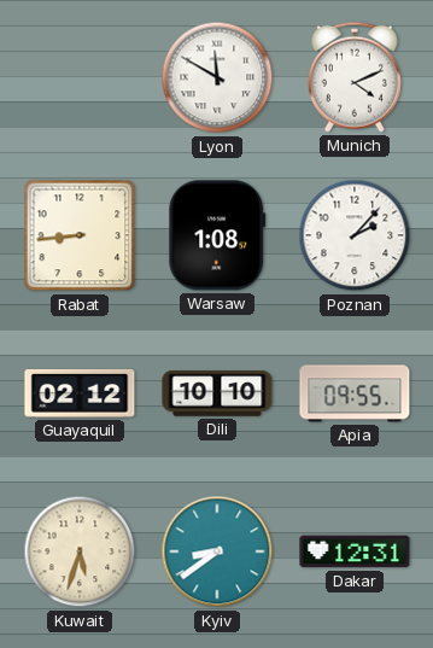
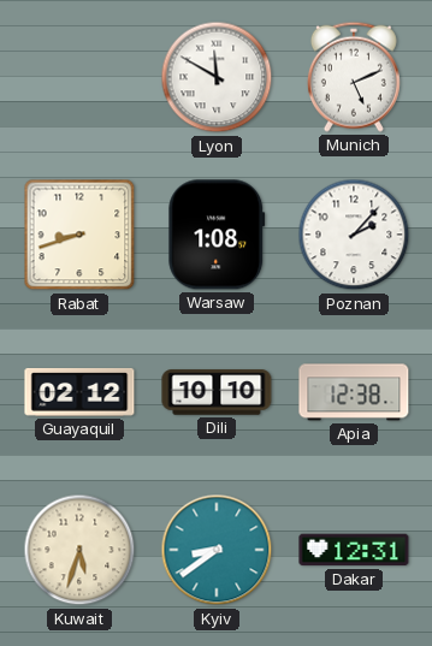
Munich: 4:11 -> 5:11
Rabat: 8:44 -> 8:42
Apia: 09:55 -> 12:38
